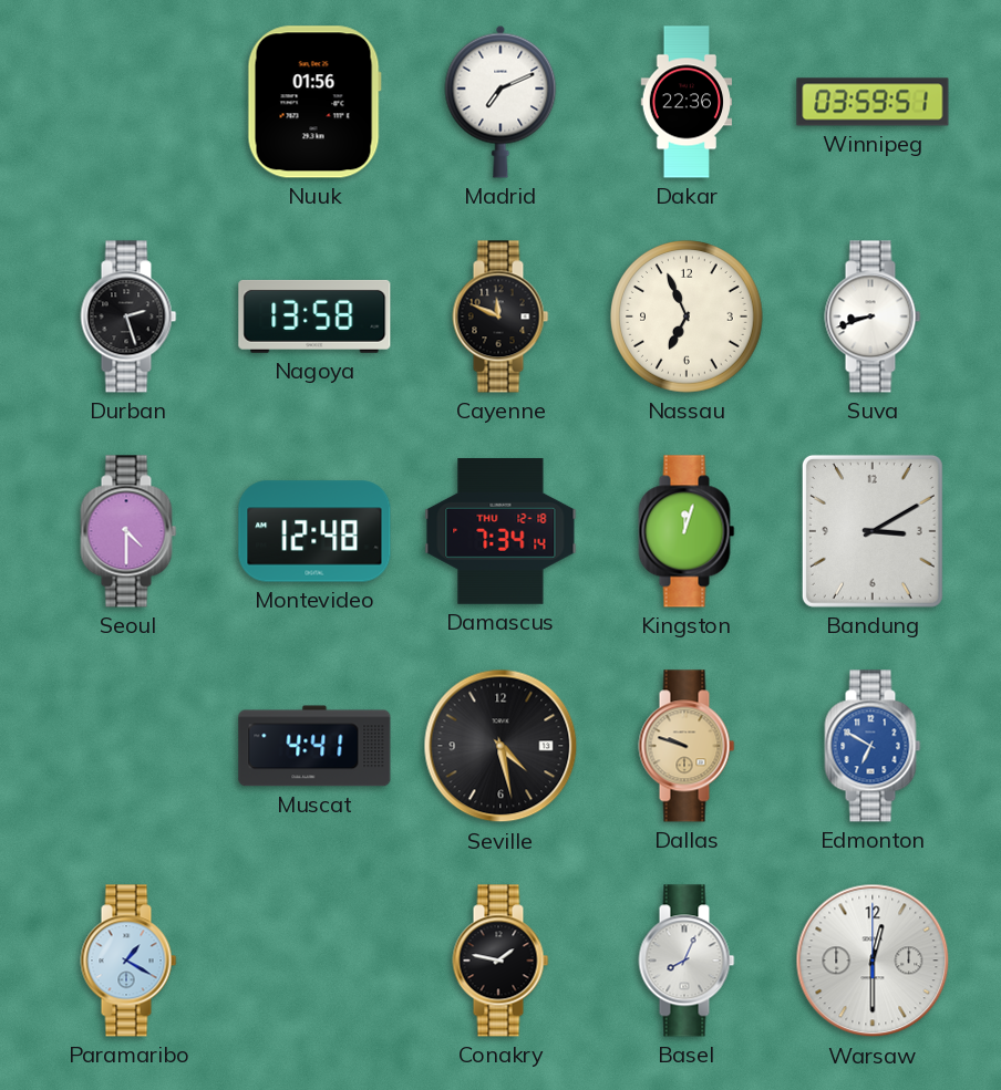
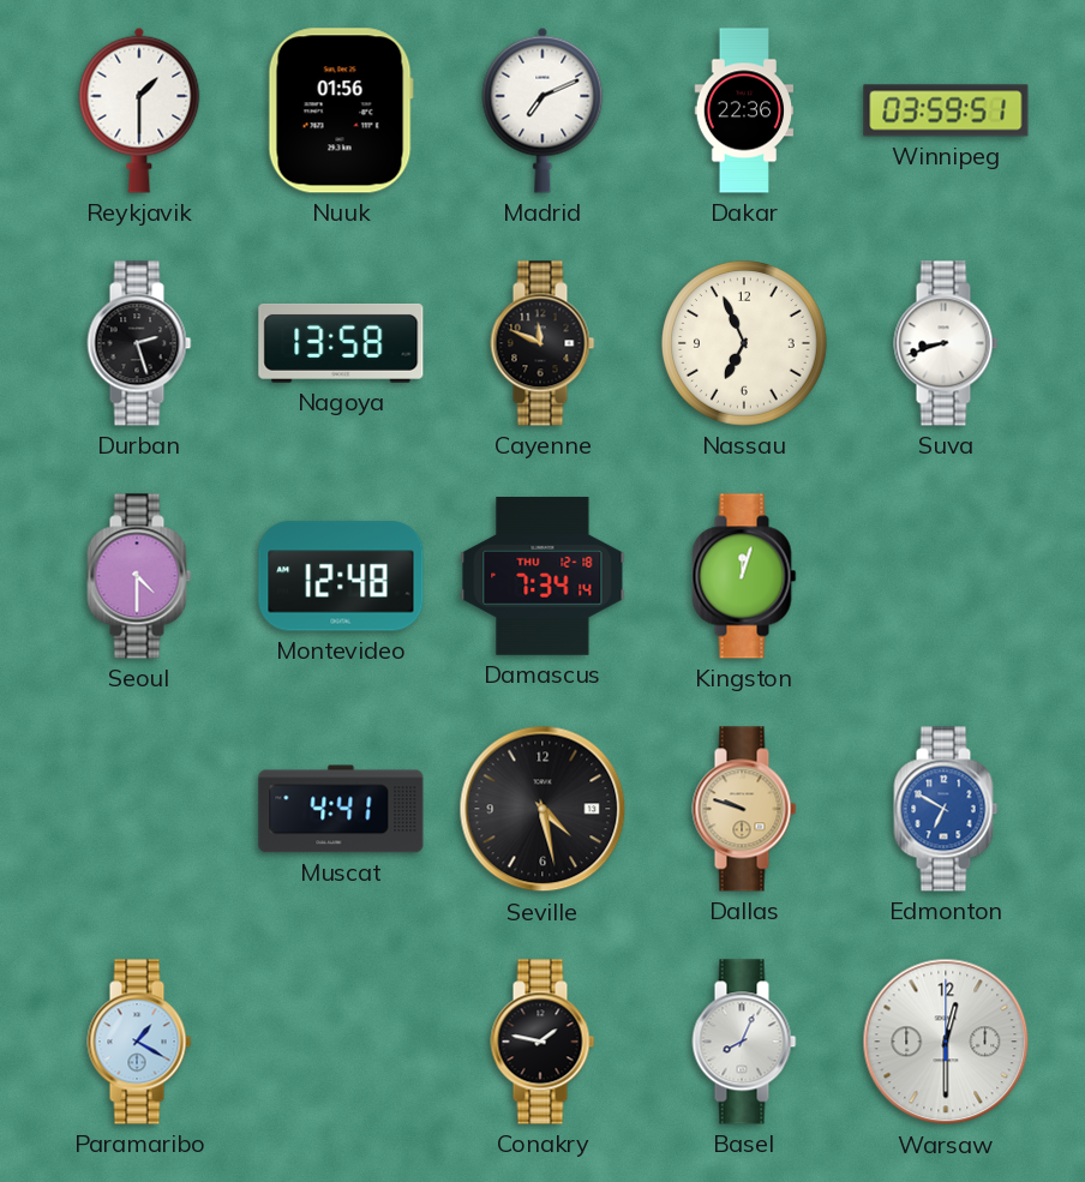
Reykjavik: none -> 1:30
Bandung: 3:10 -> none
